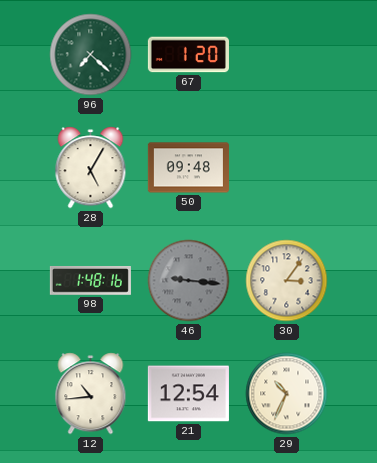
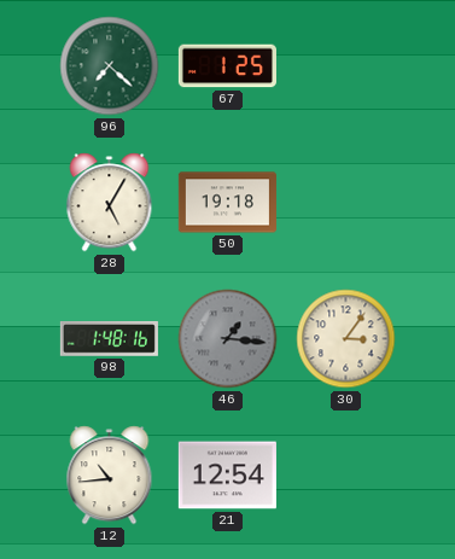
67: 1:20 -> 1:25
50: 09:48 -> 19:18
46: 9:16 -> 1:16
29: 10:34 -> none
